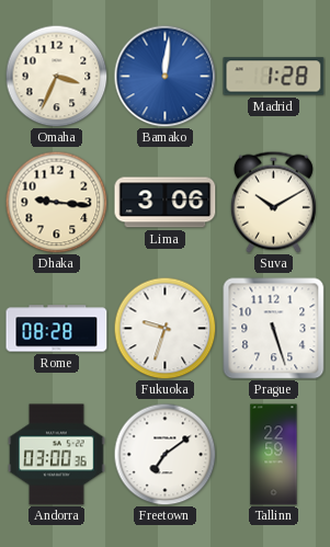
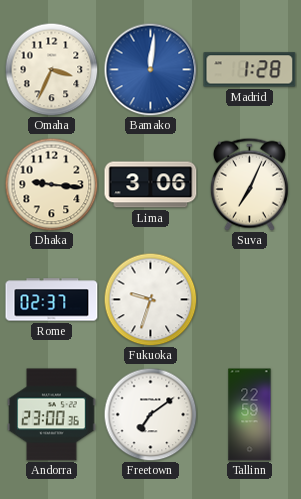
Suva: 10:10 -> 7:04
Rome: 08:28 -> 02:37
Prague: 5:27 -> none
Andorra: 03:00 -> 23:00
